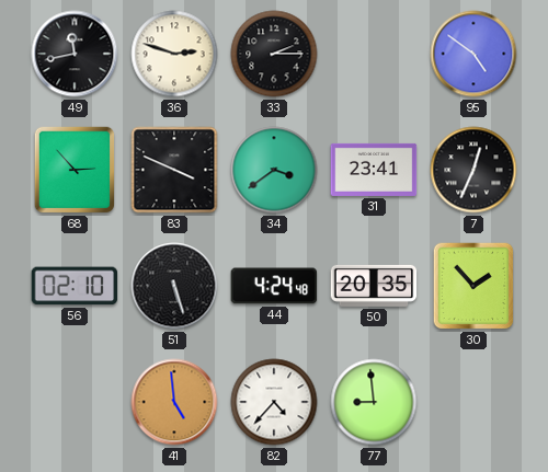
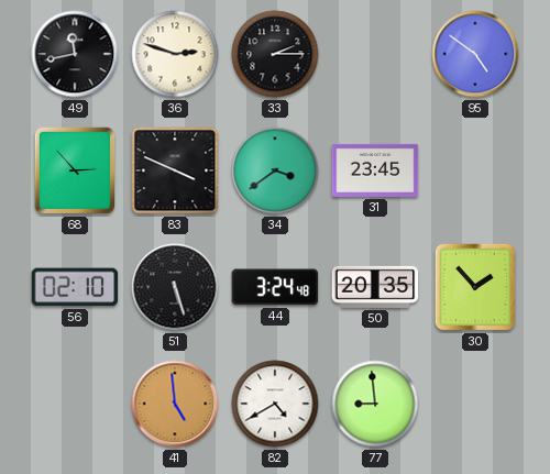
31: 23:41 -> 23:45
7: 12:34 -> none
44: 4:24 -> 3:24
82: 4:37 -> 4:40
